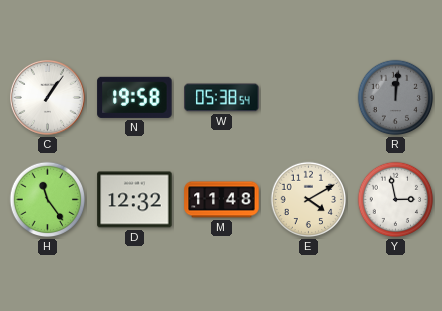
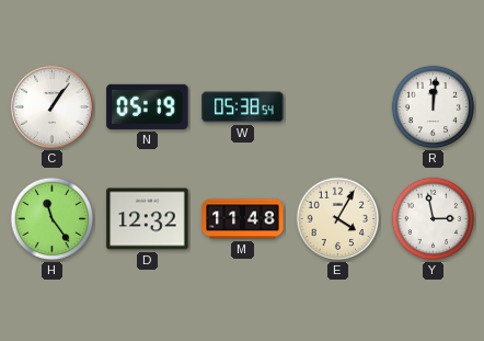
N: 19:58 -> 05:19
R dial: grey -> white
E: 4:10 -> 4:05
